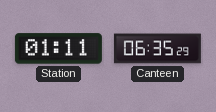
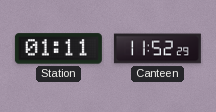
Canteen: 06:35 -> 11:52
